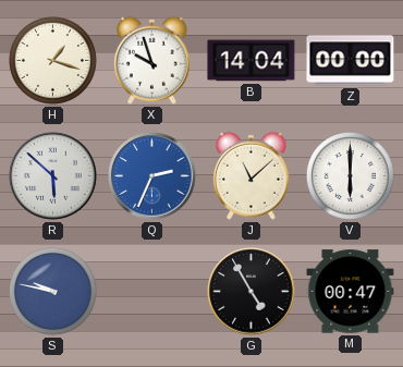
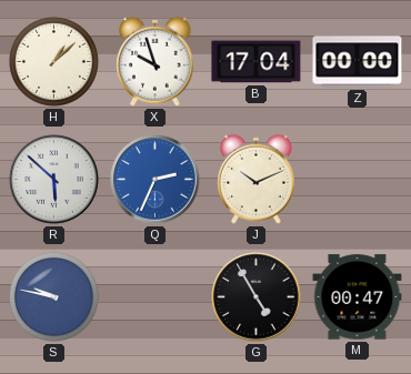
H: 1:18 -> 1:08
B: 14:04 -> 17:04
J: 11:08 -> 10:11
V: 6:00 -> none
